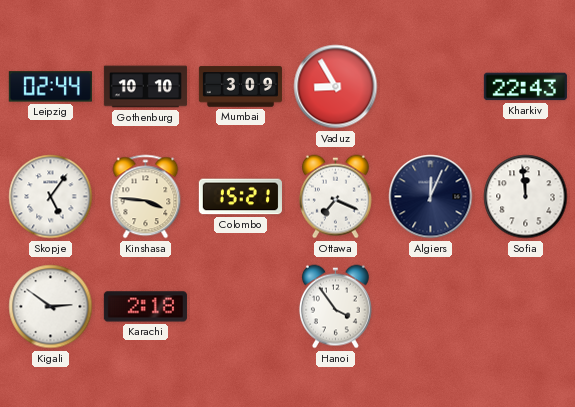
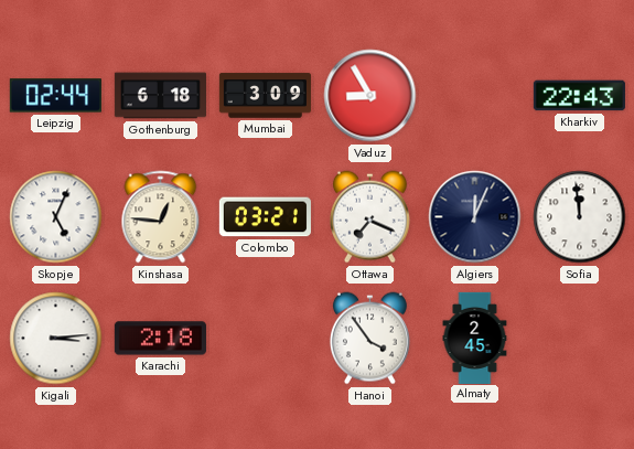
Gothenburg: 10:10 -> 6:18
Skopje: 5:06 -> 5:04
Kinshasa: 3:46 -> 12:46
Colombo: 15:21 -> 03:21
Kigali: 2:51 -> 3:14
Almaty: none -> 2:45
